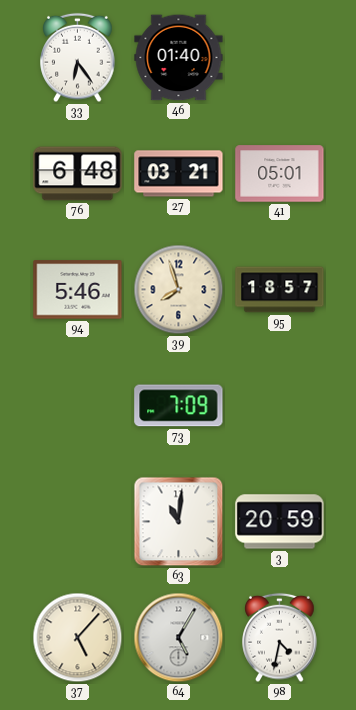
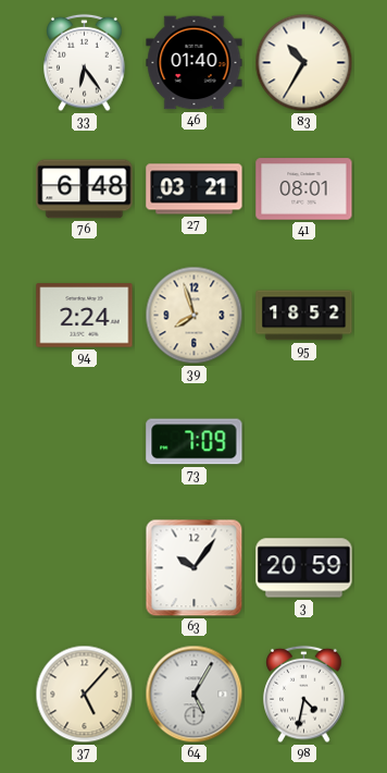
83: none -> 10:35
41: 05:01 -> 08:01
94: 5:46 -> 2:24
95: 18:57 -> 18:52
63: 11:01 -> 10:06
